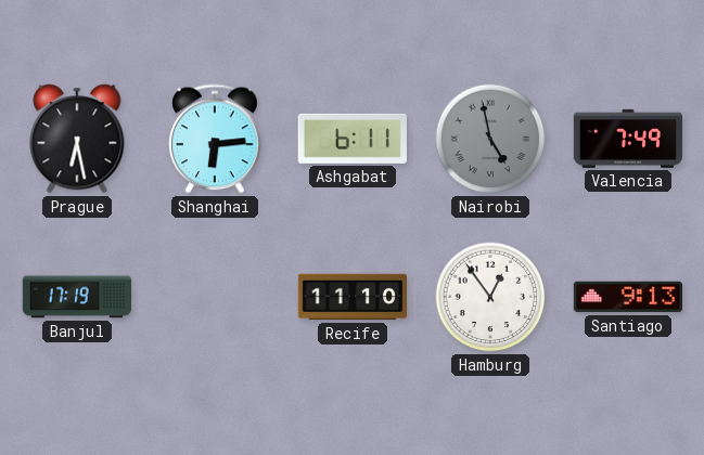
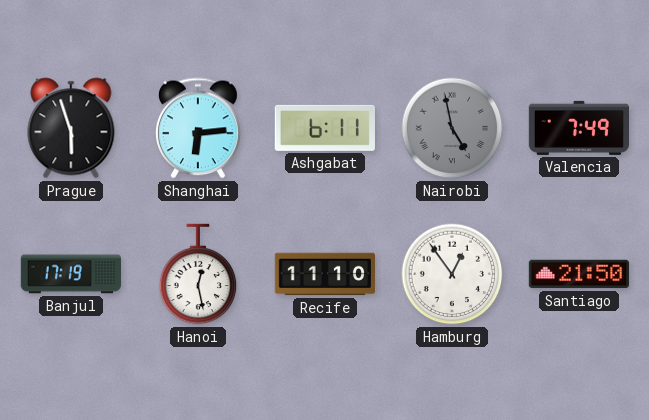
Prague: 6:28 -> 5:57
Hanoi: none -> 12:28
Santiago: 9:13 -> 21:50
